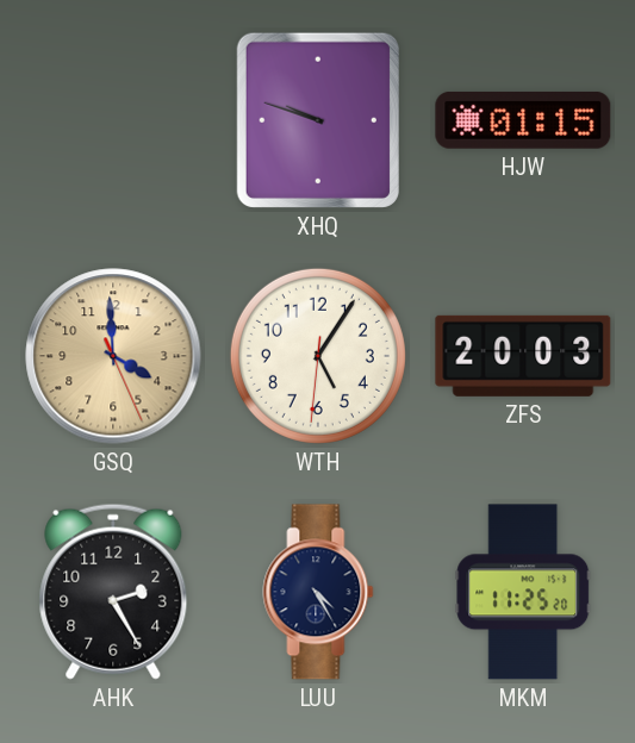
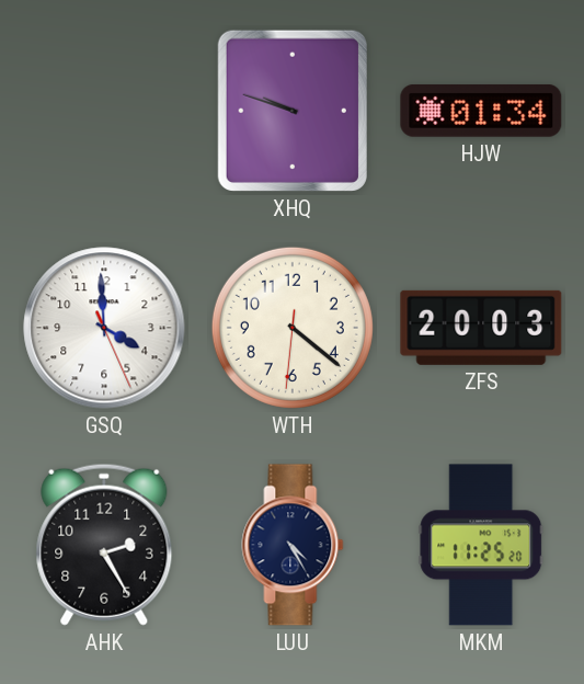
HJW: 01:15 -> 01:34
GSQ dial: champagne -> white
WTH: 5:05 -> 4:21
